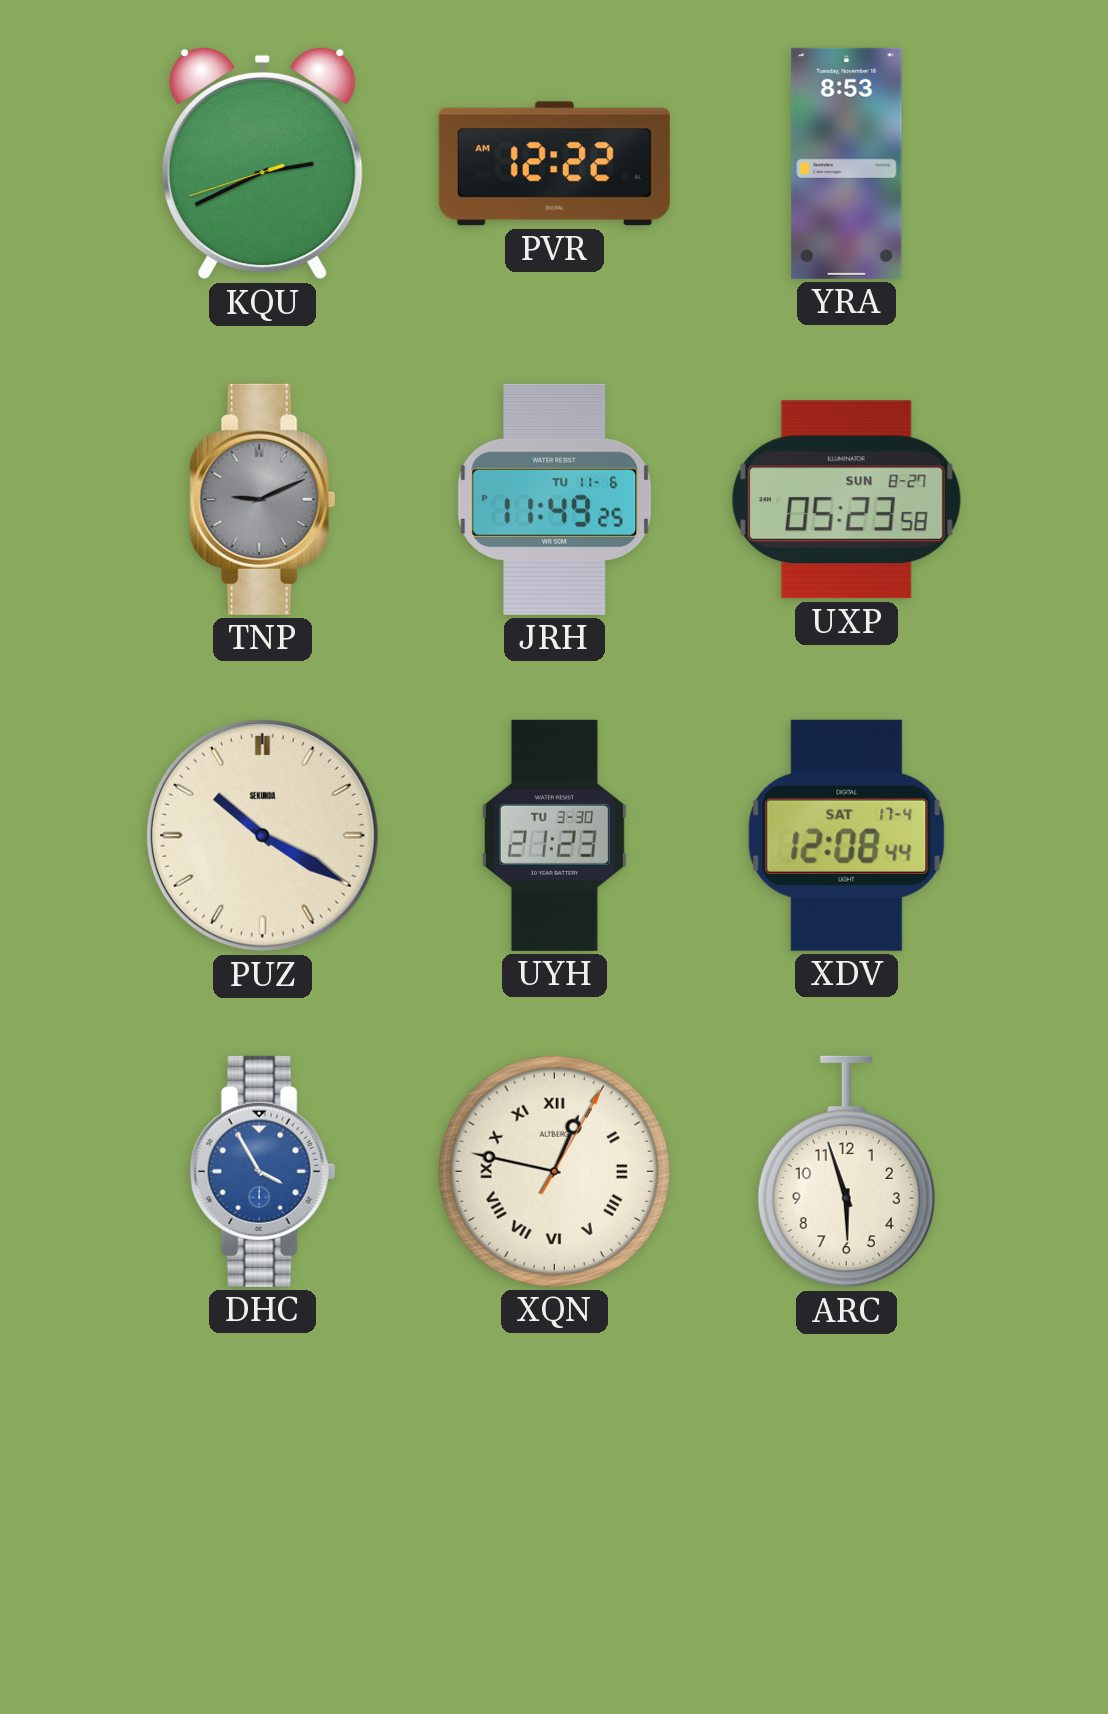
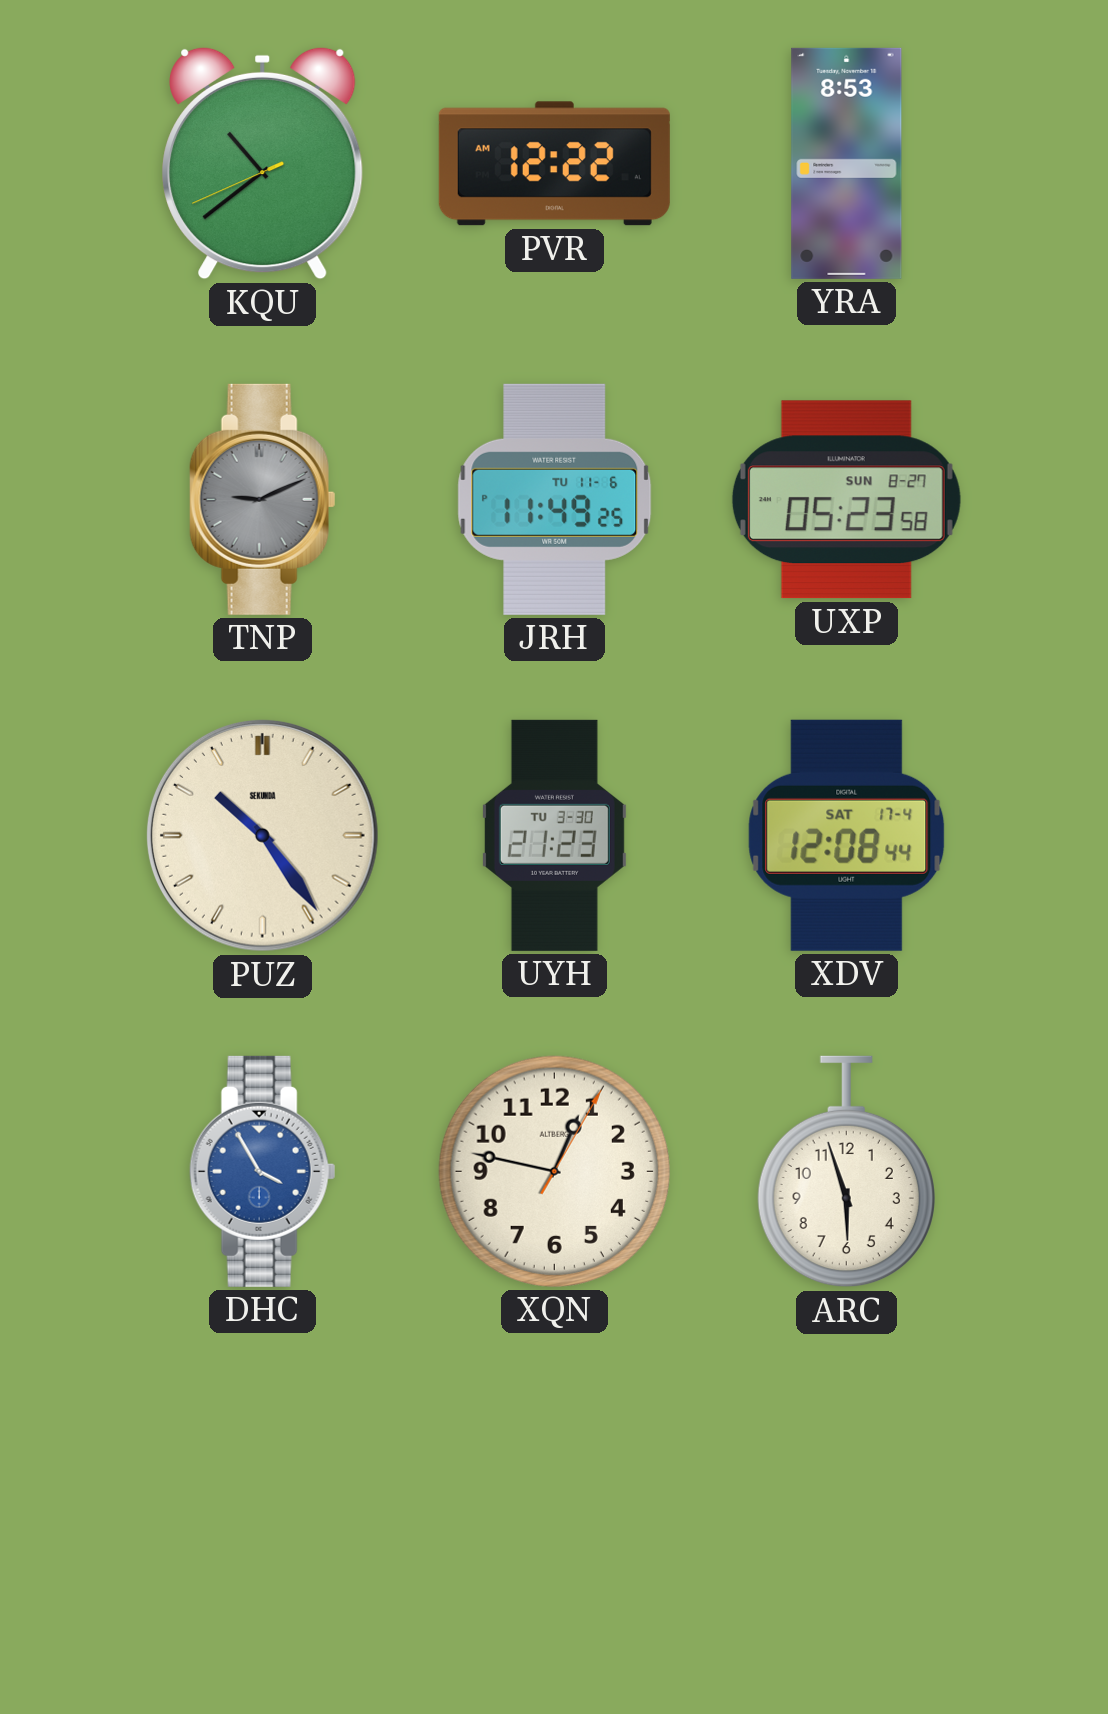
KQU: 2:40 -> 10:38
PUZ: 10:20 -> 10:24
XQN numerals: Roman -> Arabic
